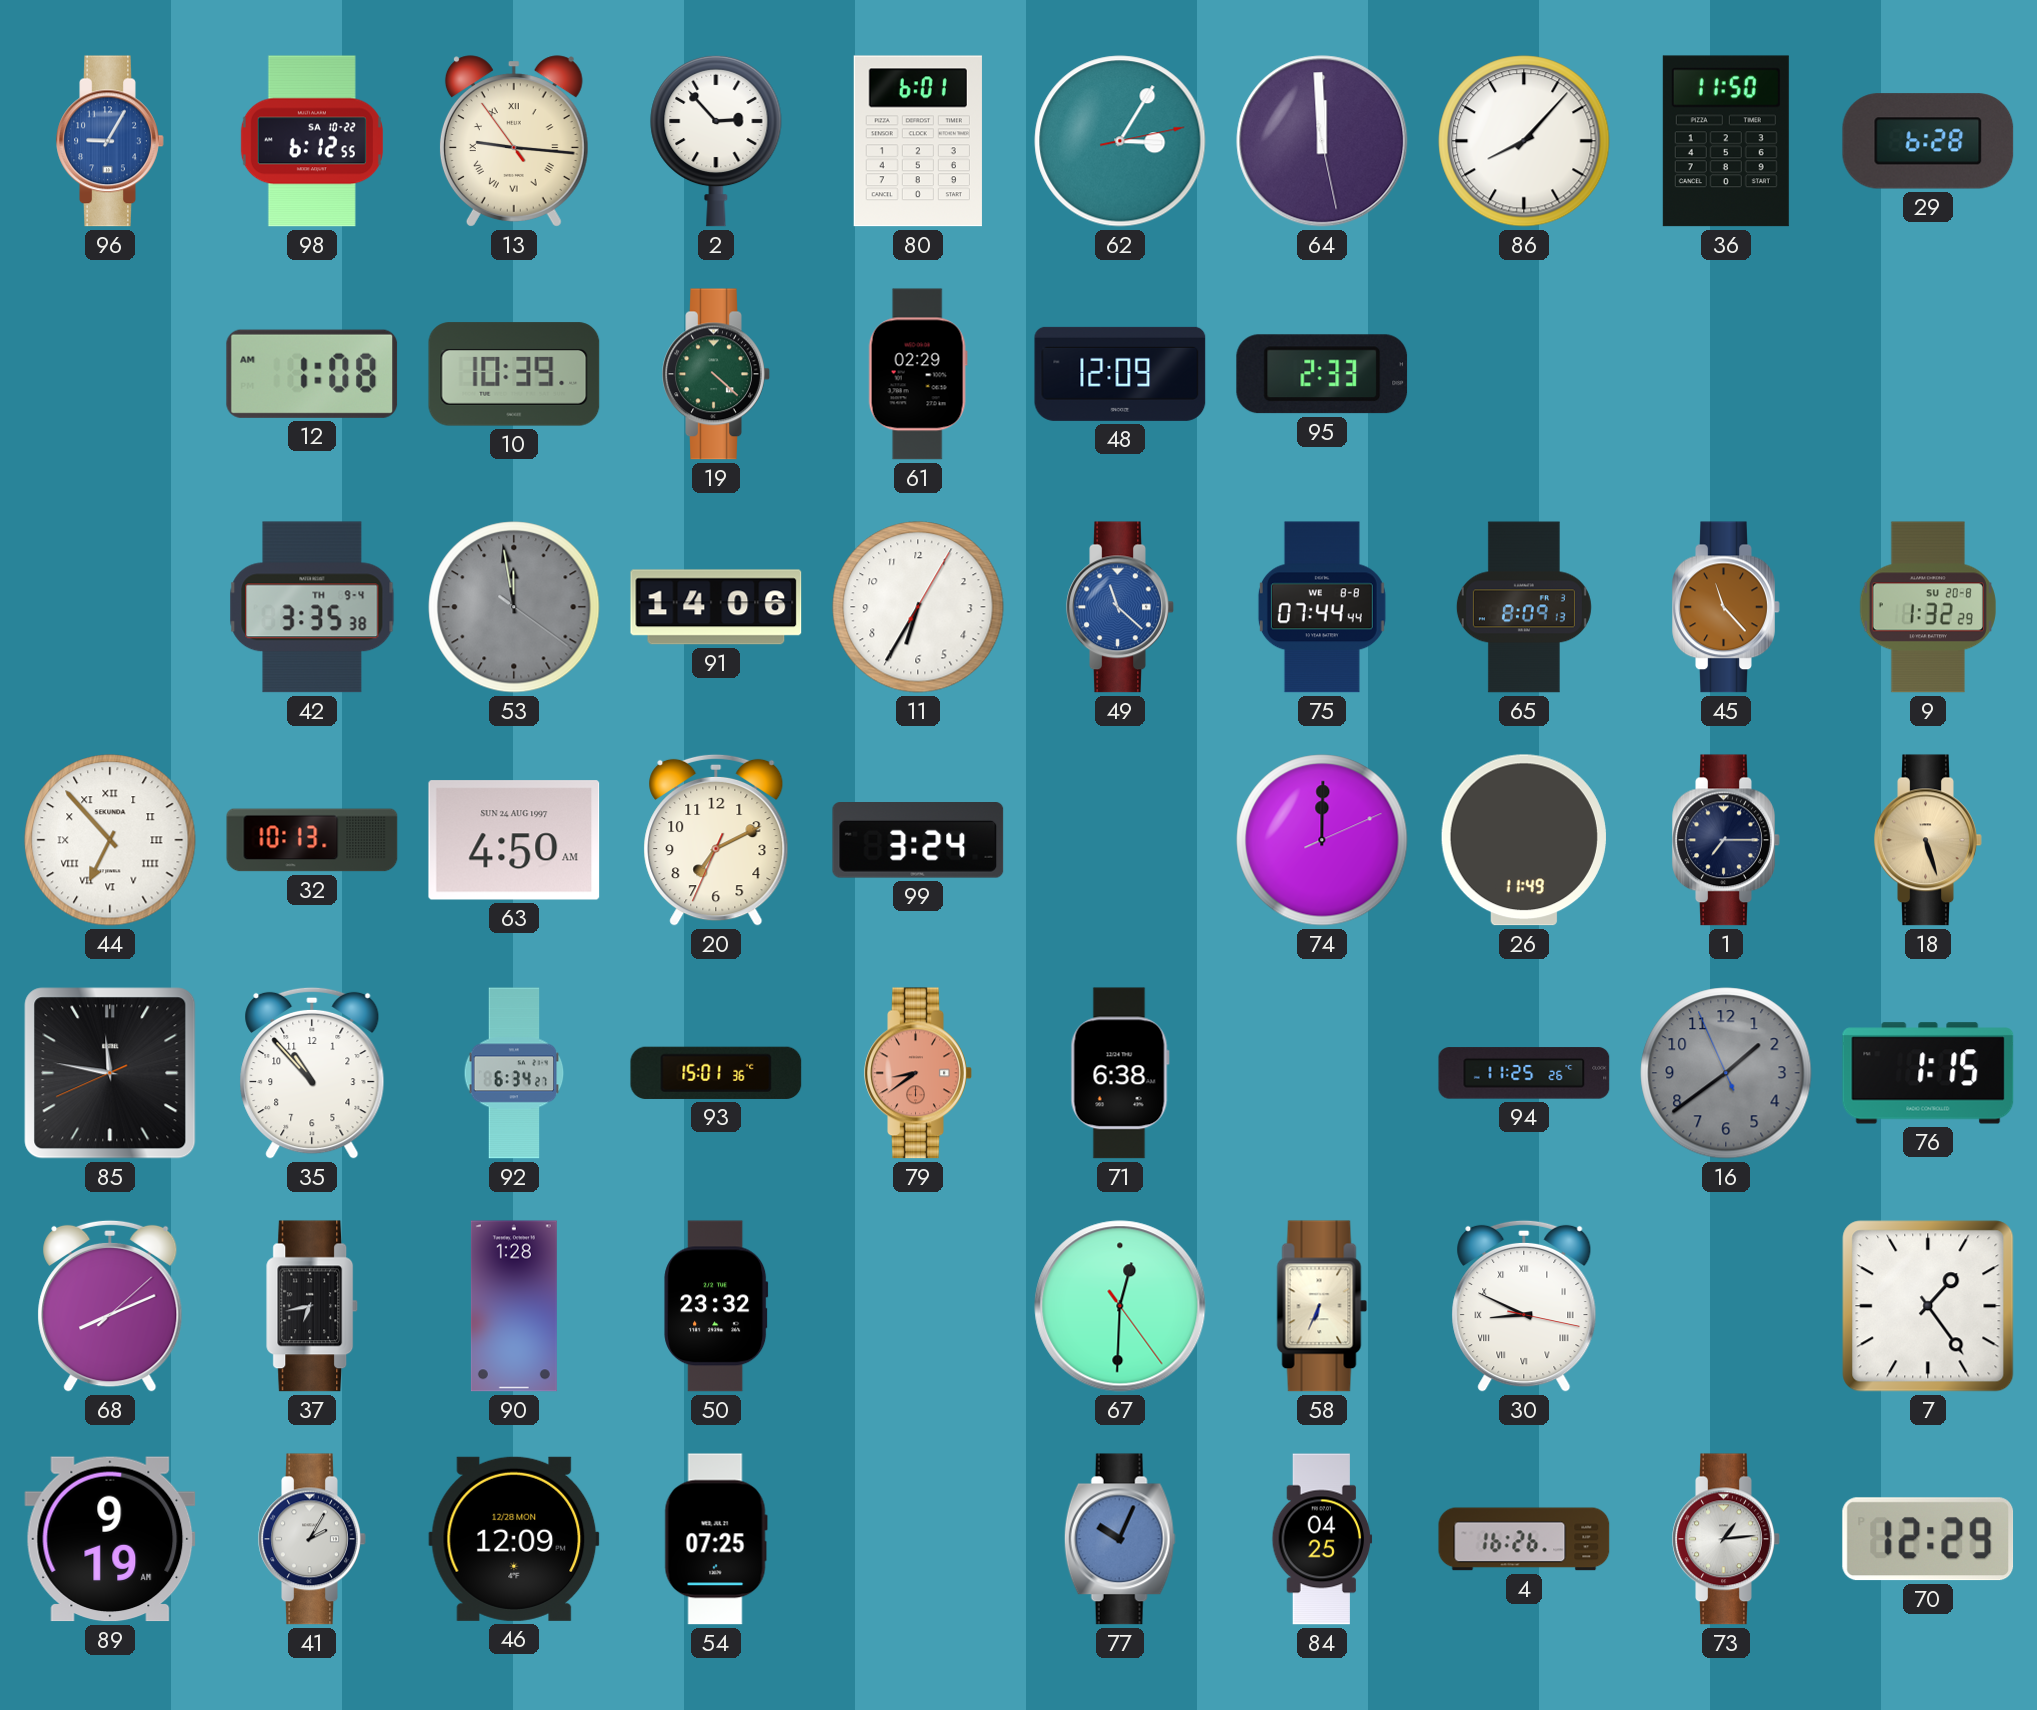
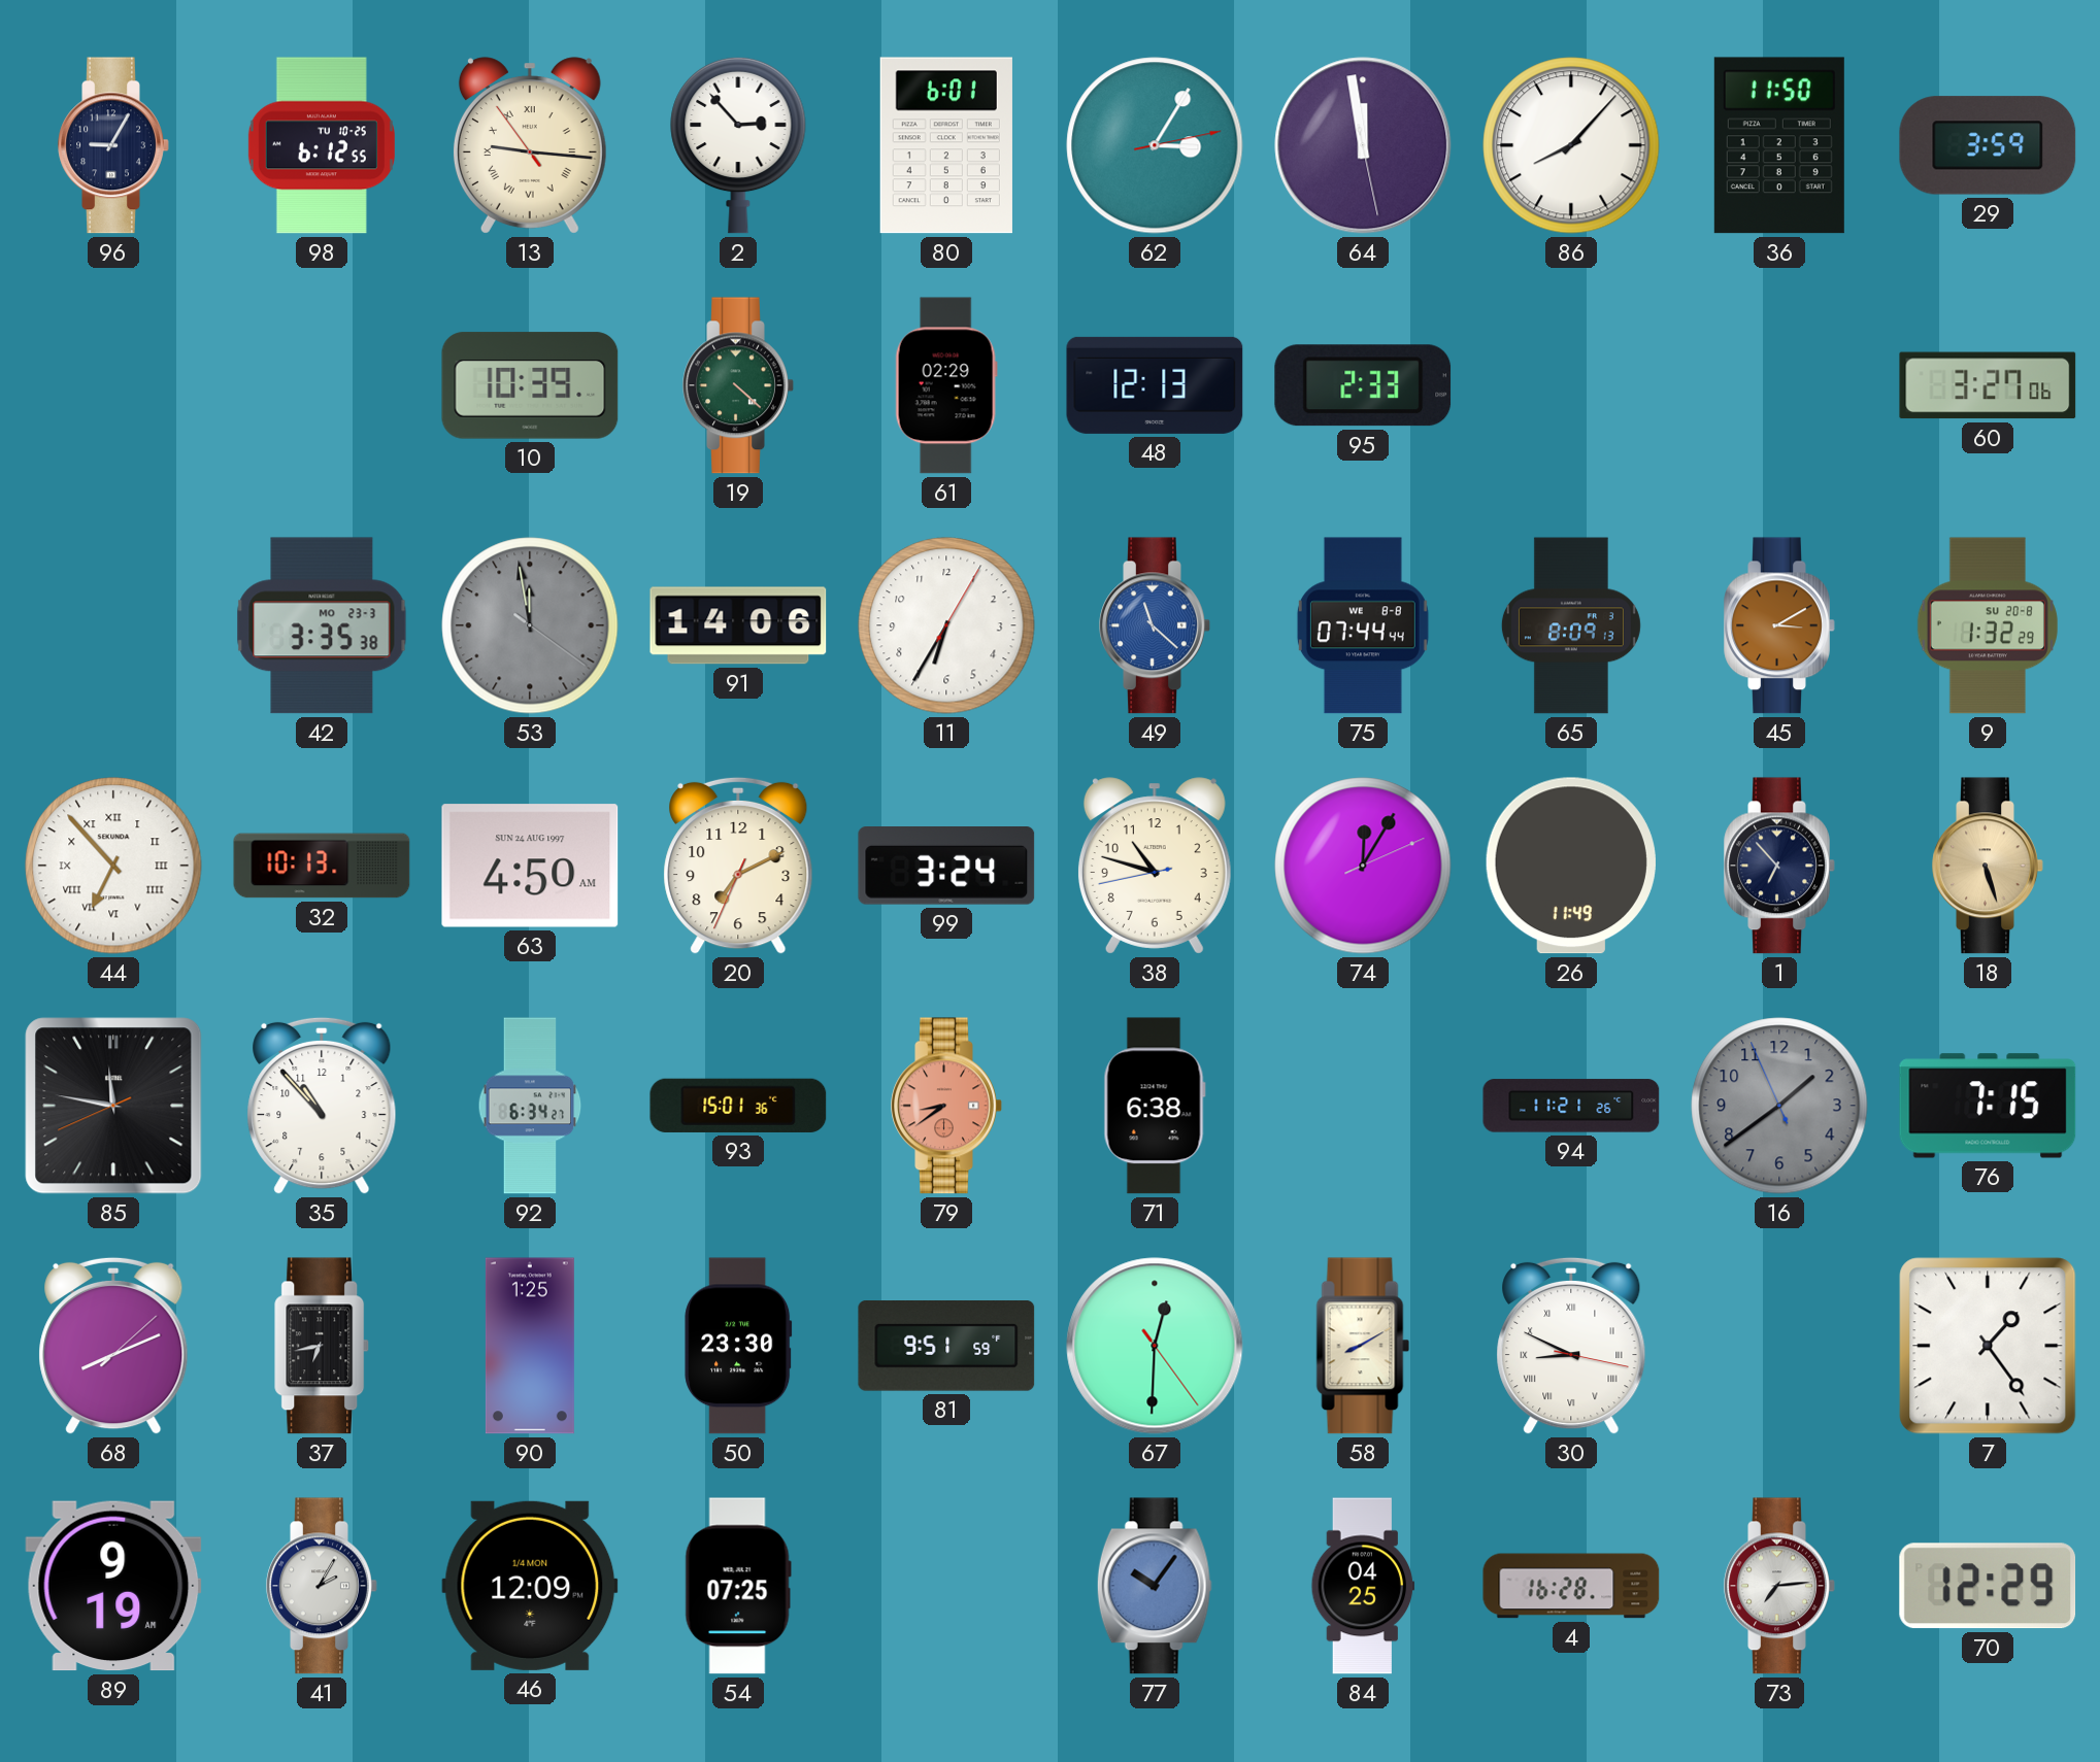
96 dial: blue -> navy
98 date: SA 10-22 -> TU 10-25
64: 11:59 -> 11:58
29: 6:28 -> 3:59
12: 1:08 -> none
48: 12:09 -> 12:13
60: none -> 3:27
42 date: TH 9-4 -> MO 23-3
45: 11:23 -> 3:10
38: none -> 10:47
74: 12:00 -> 12:05
1: 7:15 -> 6:53
94: 11:25 -> 11:21
76: 1:15 -> 7:15
90: 1:28 -> 1:25
50: 23:32 -> 23:30
81: none -> 9:51
58: 6:34 -> 8:10
46 date: 12/28 MON -> 1/4 MON
77: 10:04 -> 10:06
4: 16:26 -> 16:28
73: 1:14 -> 7:14
